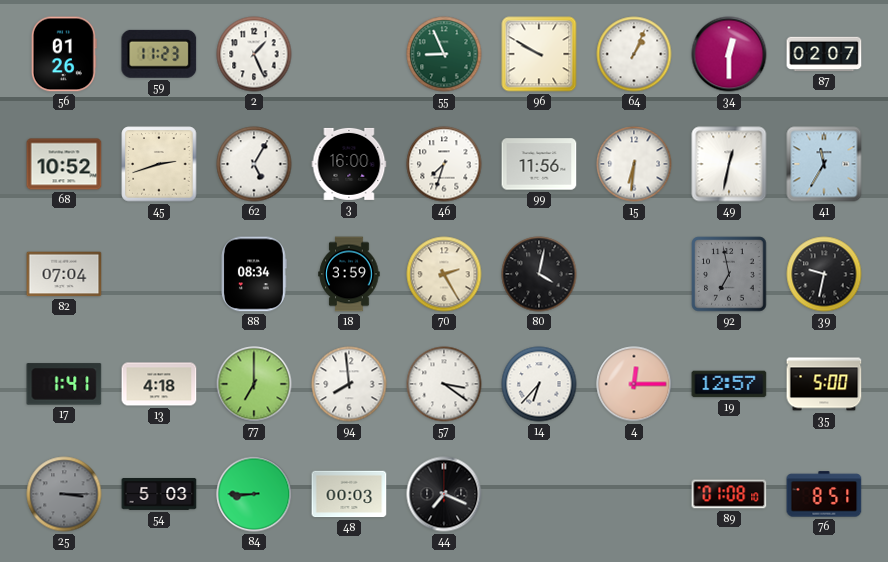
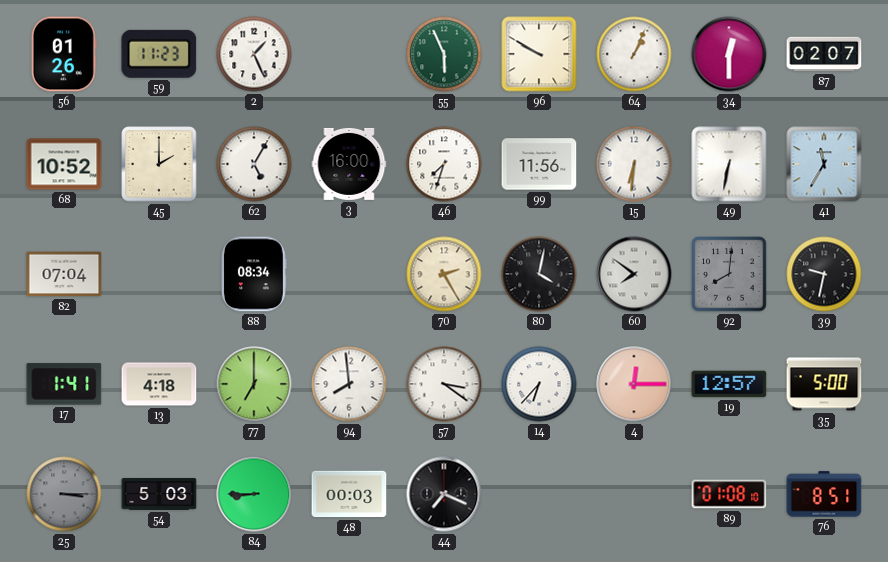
55: 8:56 -> 5:56
45: 2:42 -> 2:00
49: 12:32 -> 6:32
18: 3:59 -> none
60: none -> 7:51
92: 6:58 -> 8:01
